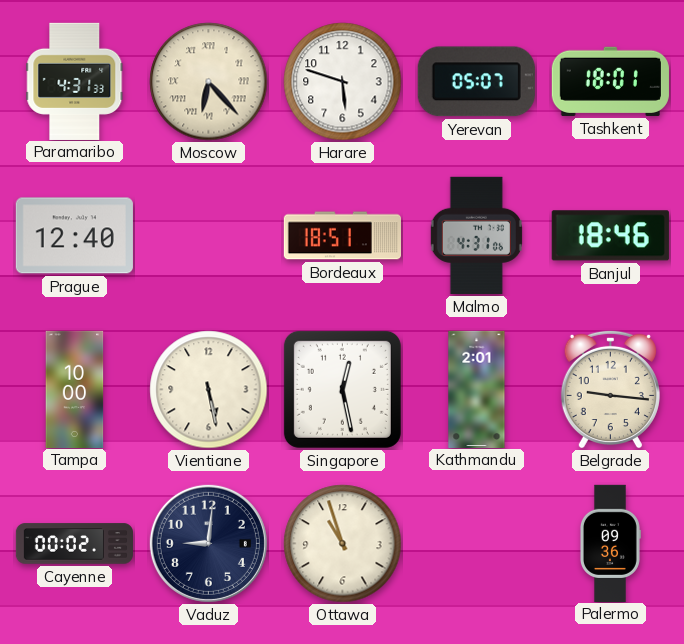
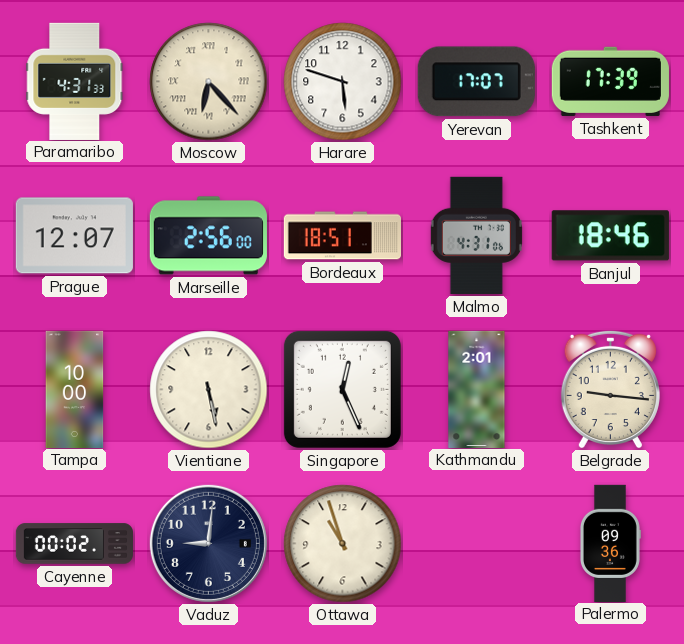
Yerevan: 05:07 -> 17:07
Tashkent: 18:01 -> 17:39
Prague: 12:40 -> 12:07
Marseille: none -> 2:56
Singapore: 12:28 -> 12:26
